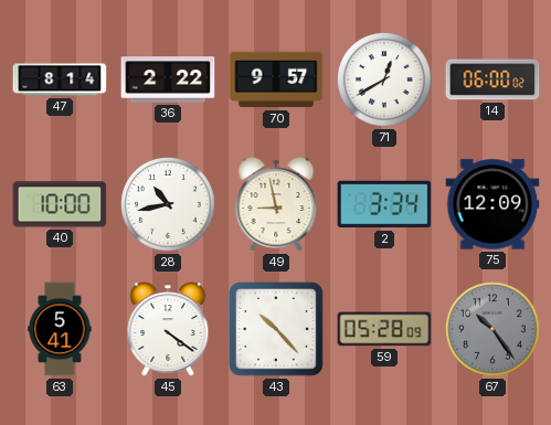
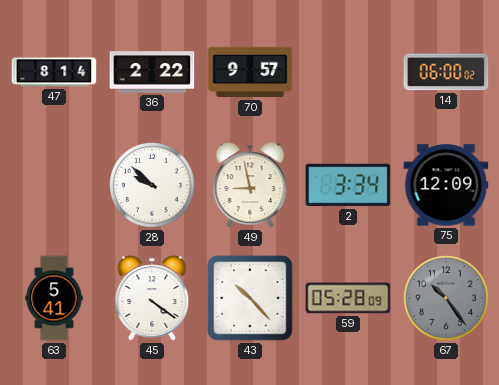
71: 12:40 -> none
40: 10:00 -> none
28: 10:43 -> 9:52
